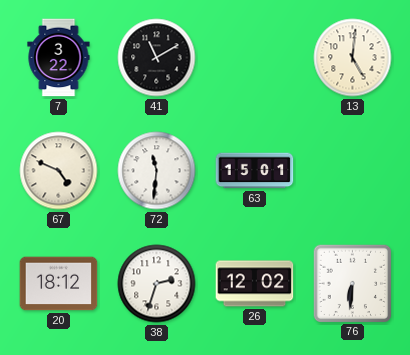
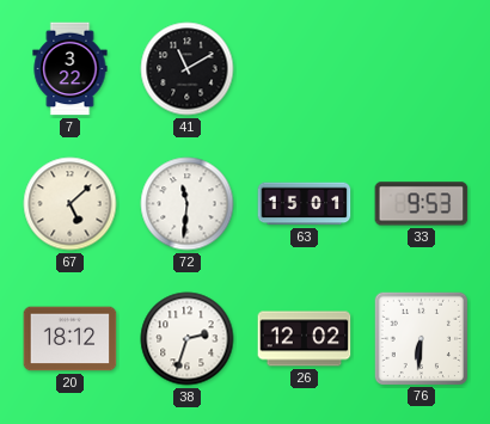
13: 5:01 -> none
67: 4:49 -> 5:08
33: none -> 9:53
